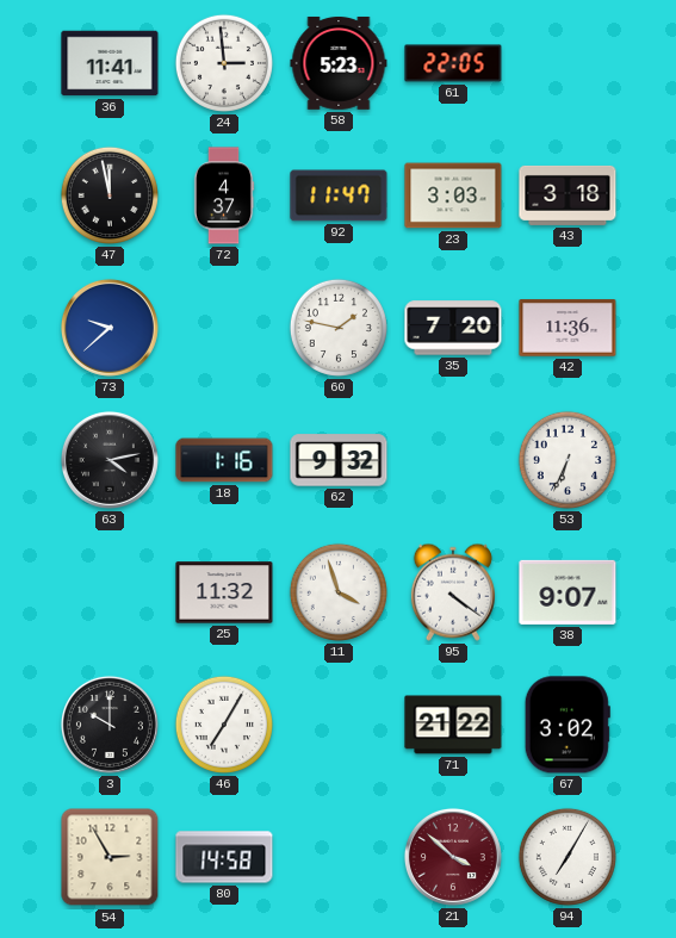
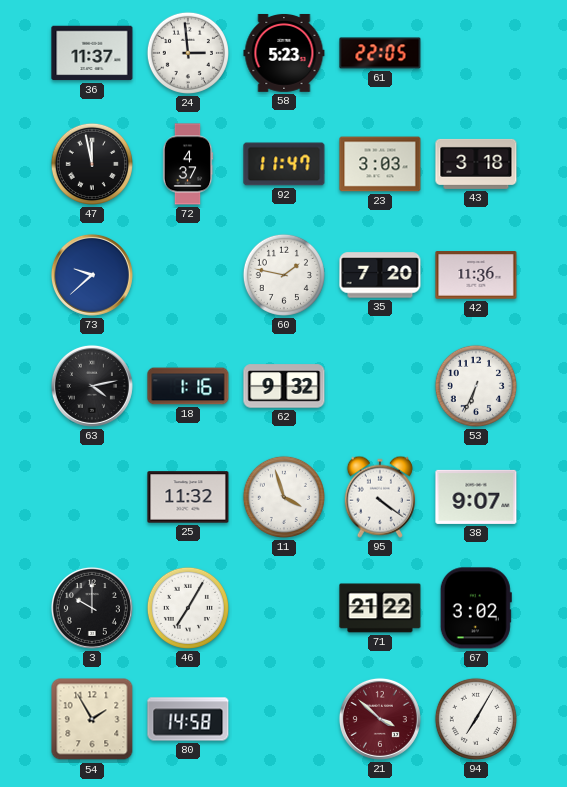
36: 11:41 -> 11:37
54: 2:55 -> 1:55
